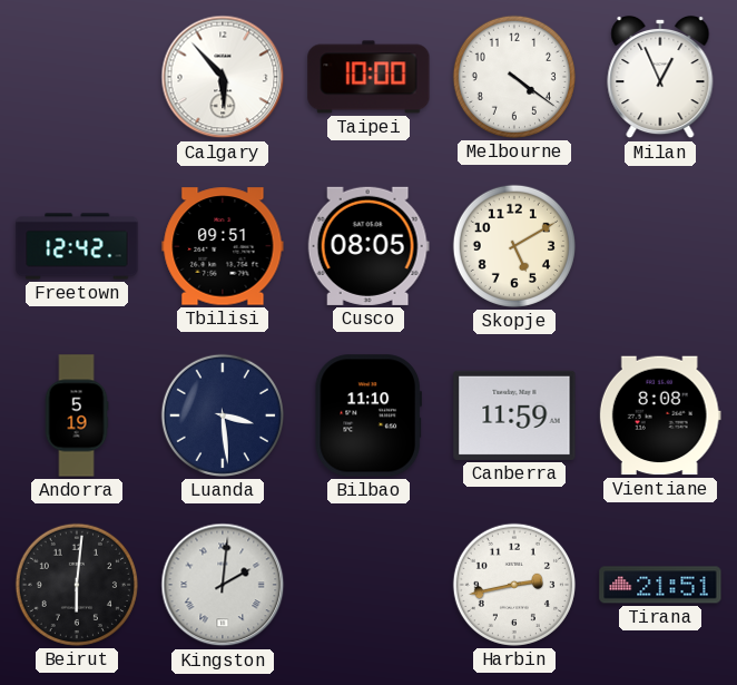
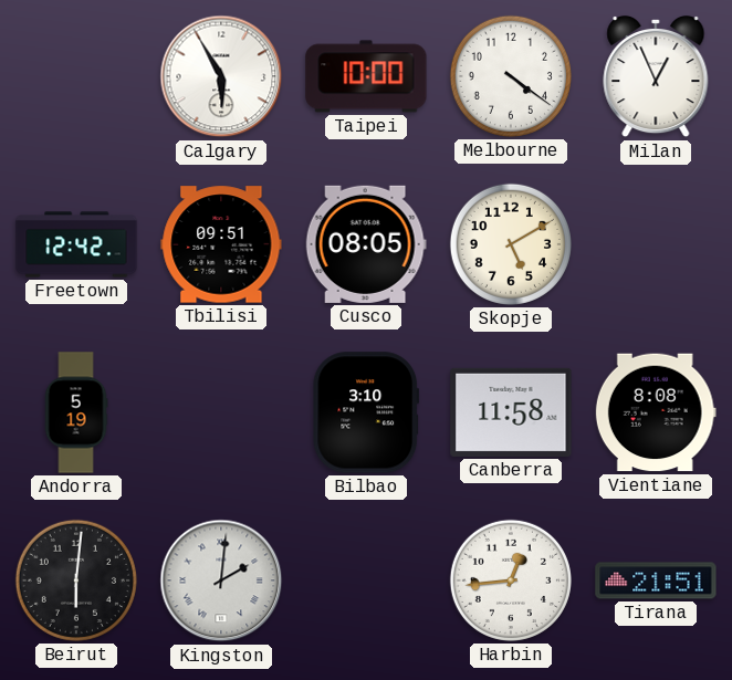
Calgary: 5:53 -> 5:55
Luanda: 3:29 -> none
Bilbao: 11:10 -> 3:10
Canberra: 11:59 -> 11:58
Harbin: 2:43 -> 12:44
